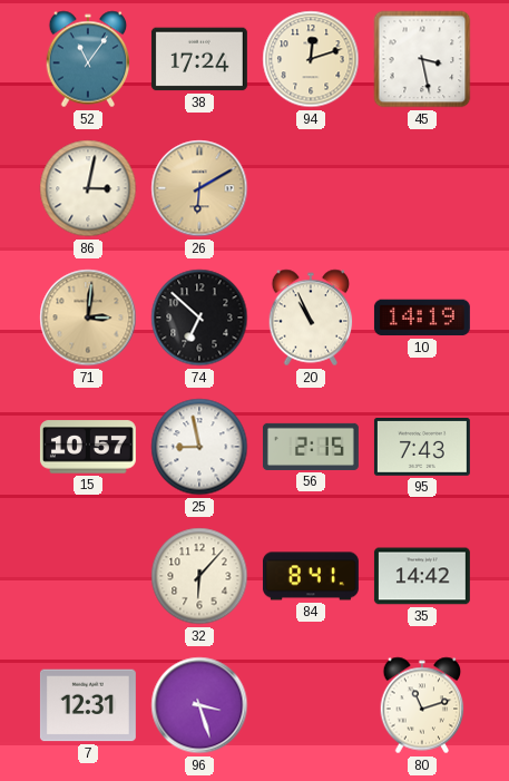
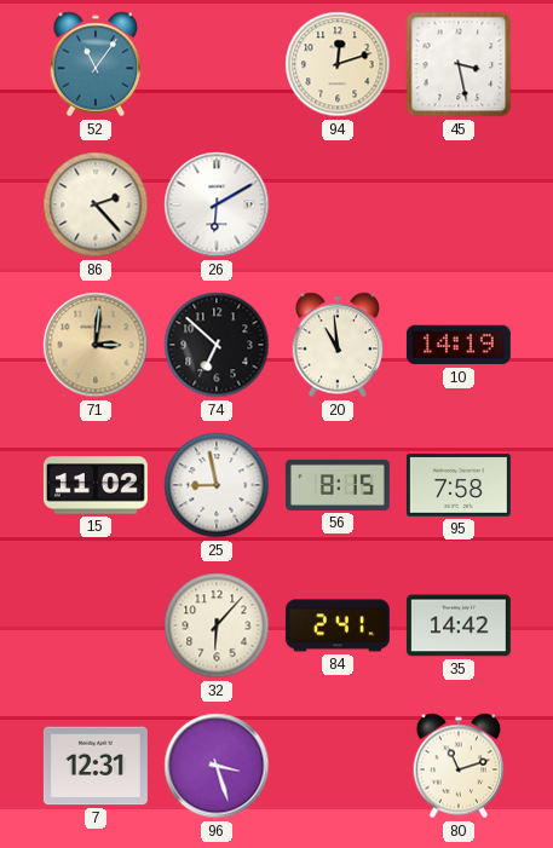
38: 17:24 -> none
86: 3:02 -> 2:23
26 dial: champagne -> white
20: 10:56 -> 10:59
15: 10:57 -> 11:02
56: 2:15 -> 8:15
95: 7:43 -> 7:58
84: 8:41 -> 2:41
